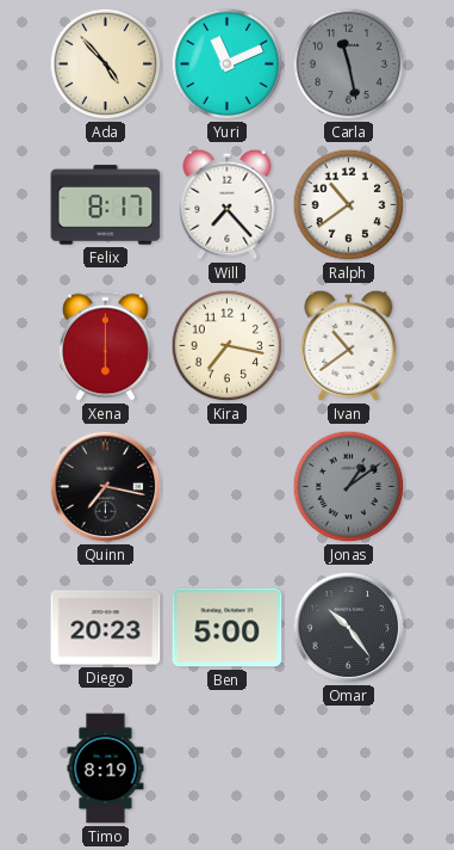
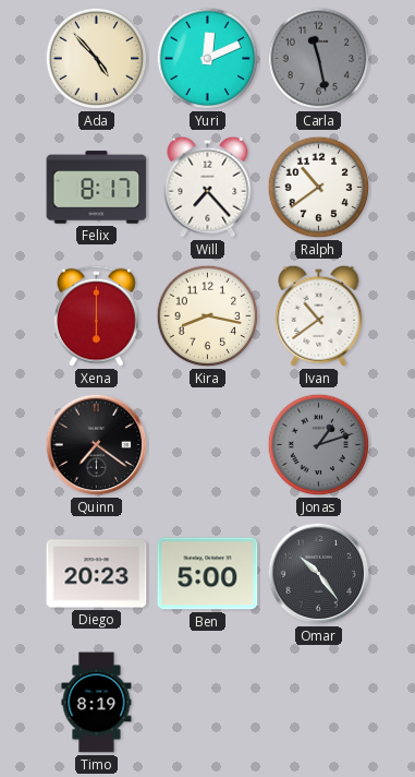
Yuri: 11:11 -> 12:11
Kira: 7:17 -> 8:17
Quinn: 7:17 -> 7:21
Jonas: 1:09 -> 1:12
